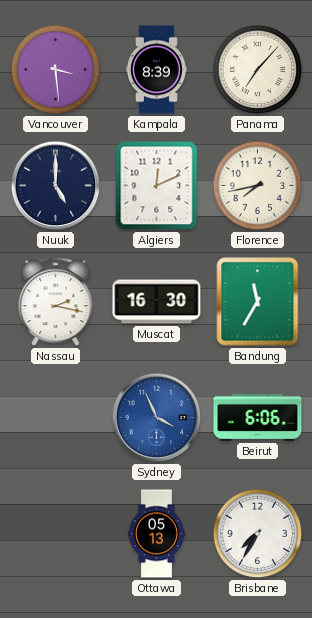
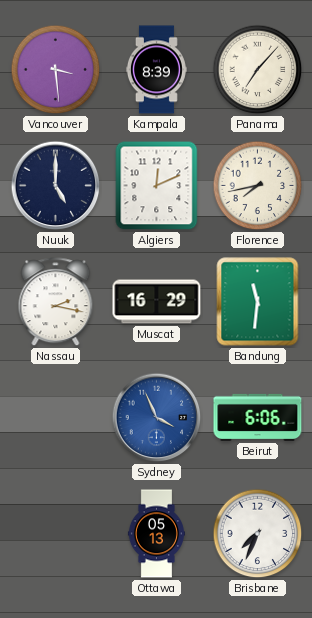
Muscat: 16:30 -> 16:29
Bandung: 11:35 -> 11:31
Brisbane: 7:35 -> 7:34
